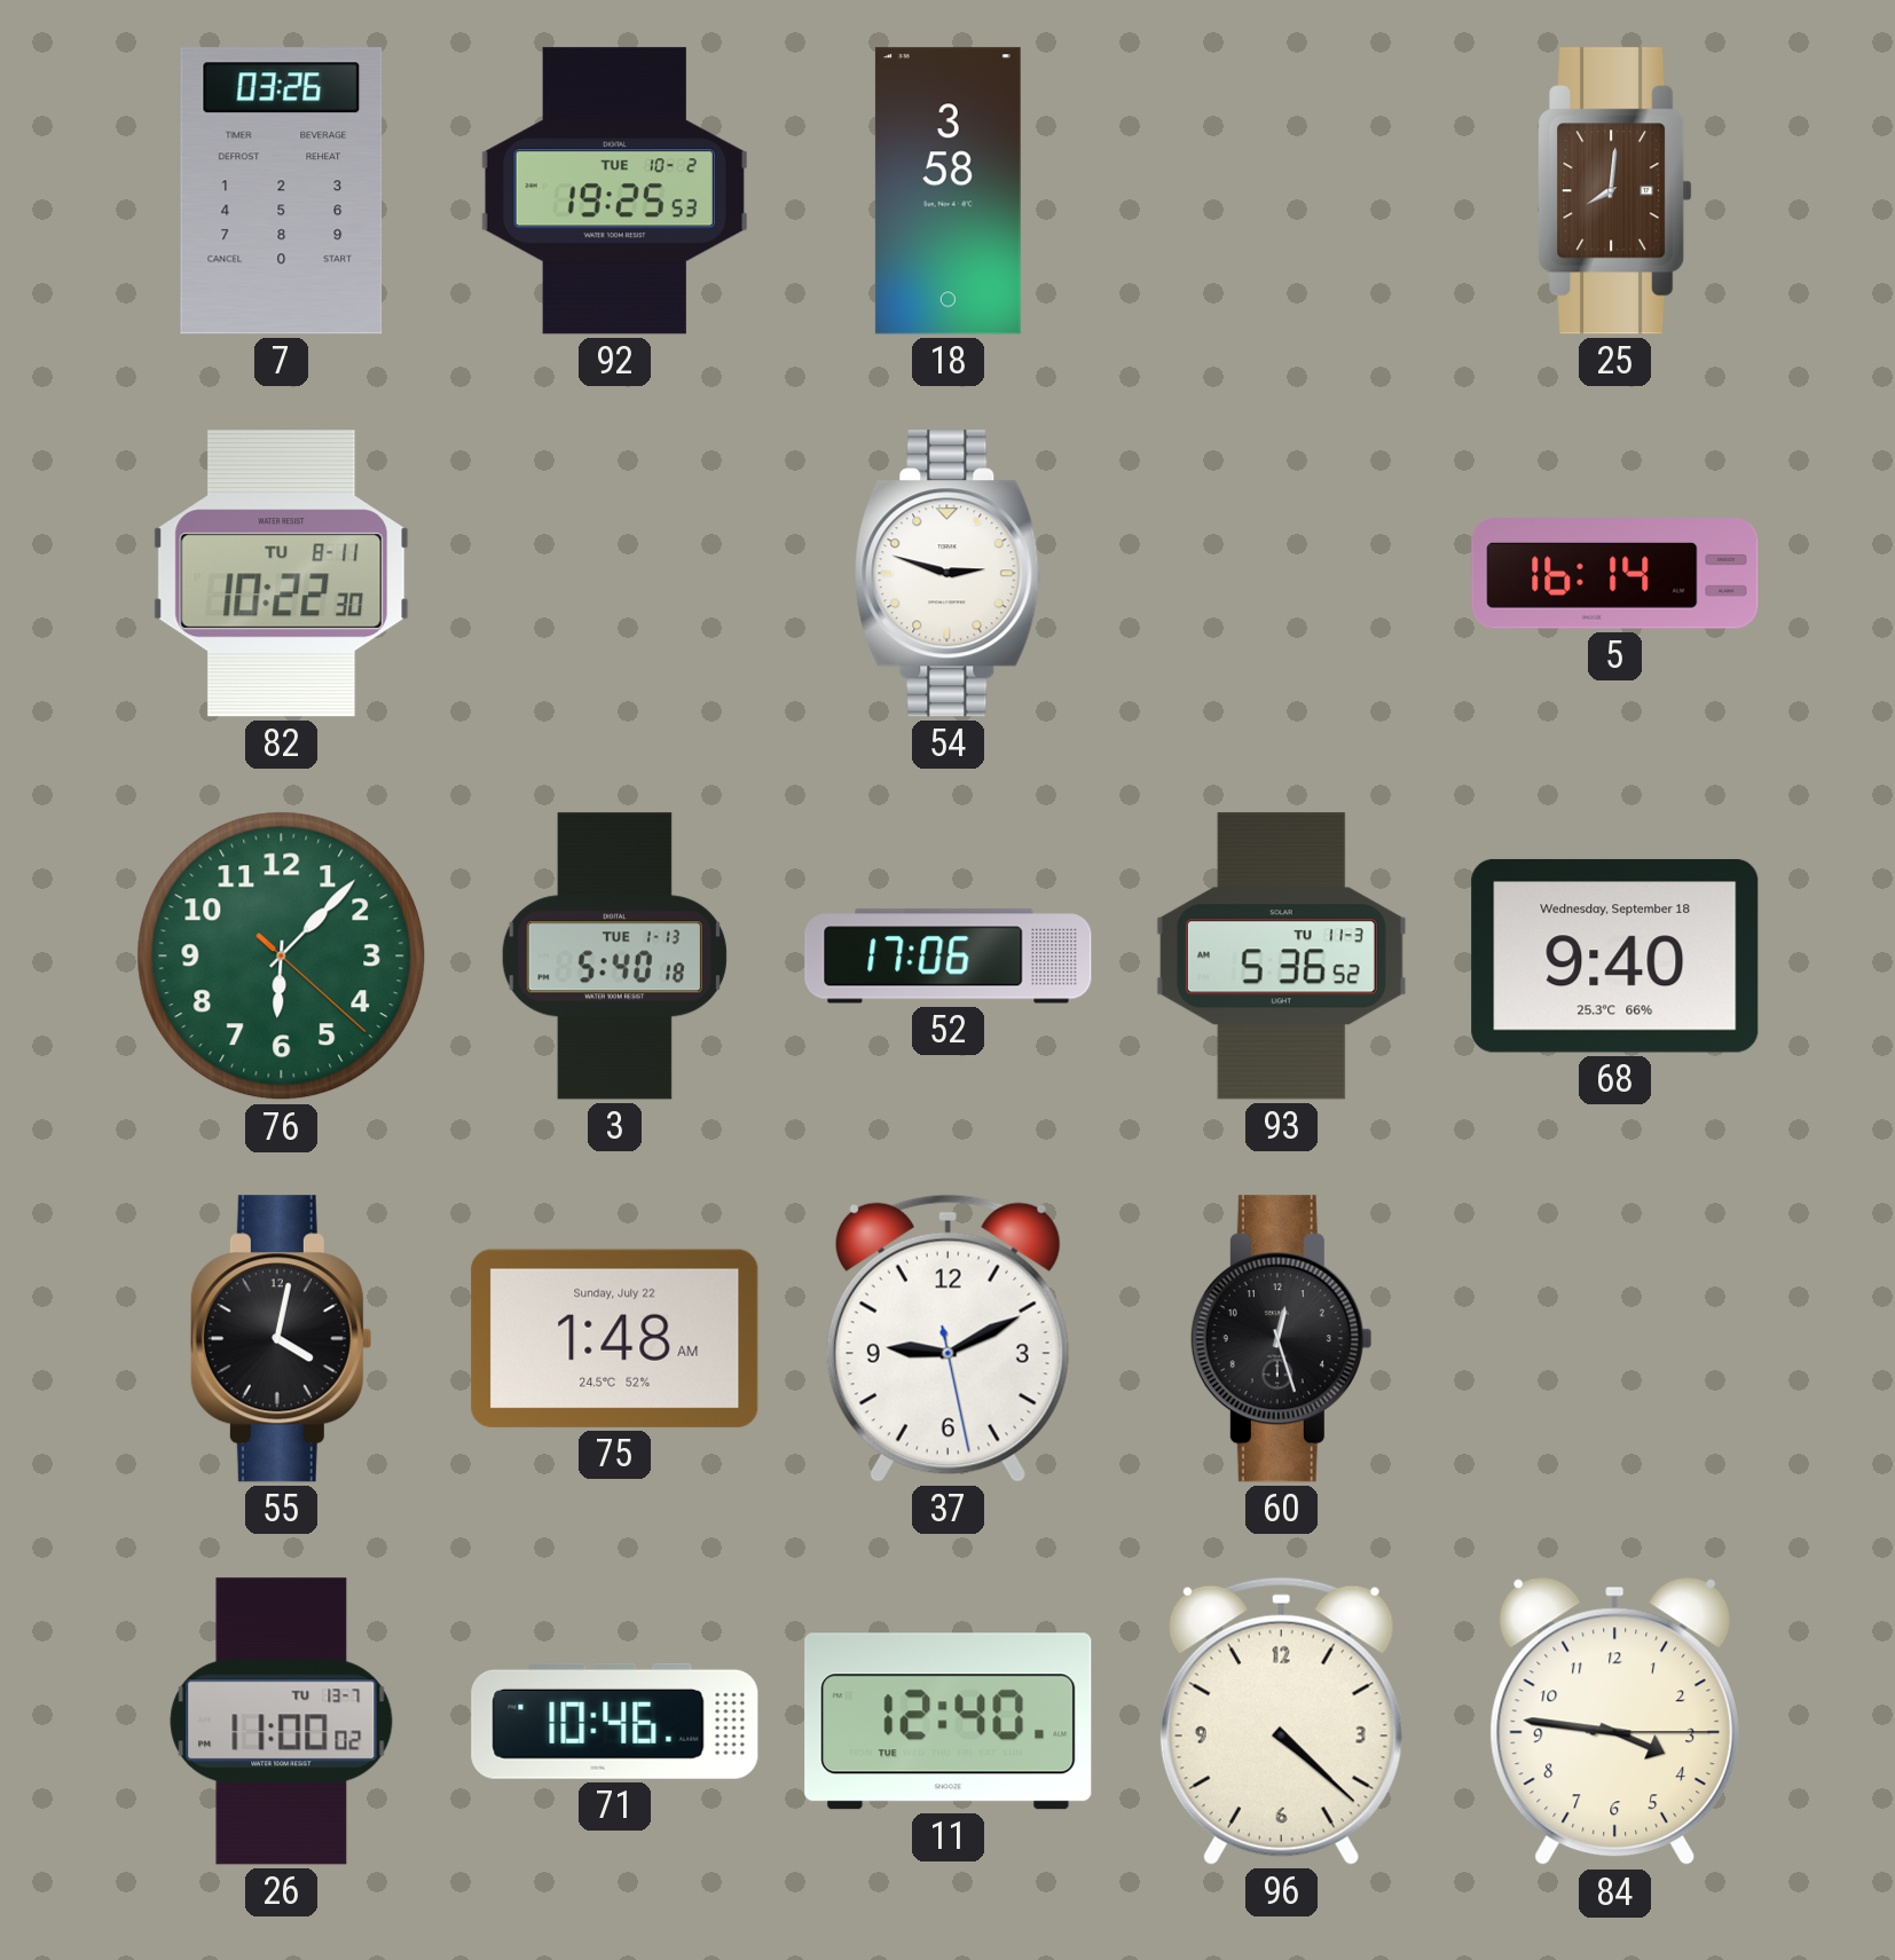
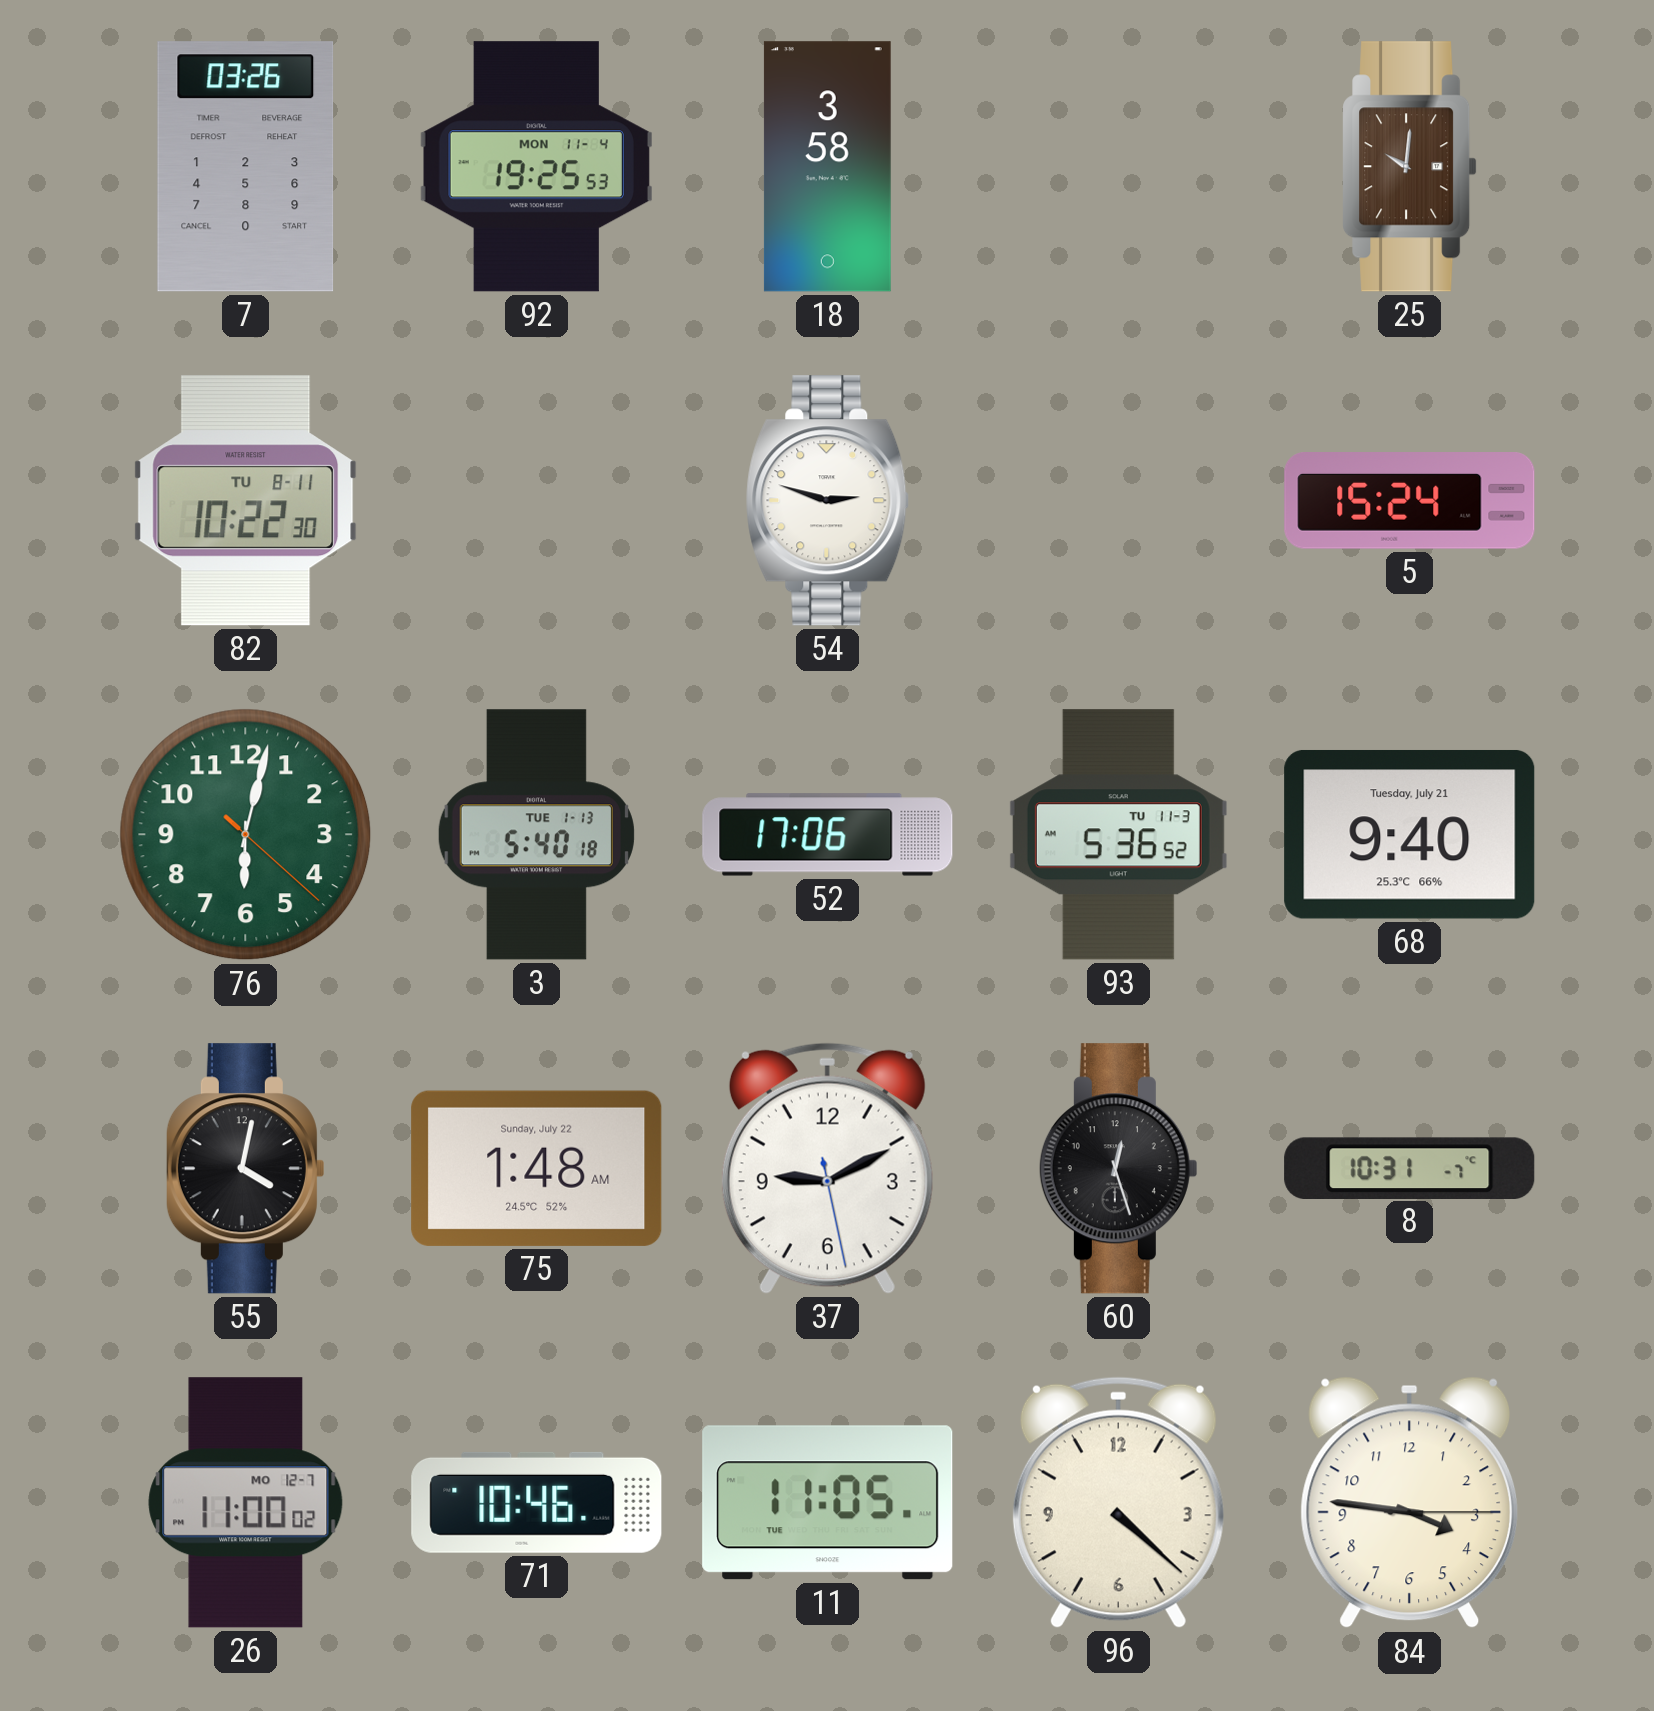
92 date: TUE 10-2 -> MON 11-4
25: 8:01 -> 10:01
5: 16:14 -> 15:24
76: 6:07 -> 6:02
68 date: Wednesday, September 18 -> Tuesday, July 21
8: none -> 10:31
26 date: TU 13-7 -> MO 12-7
11: 12:40 -> 11:05
